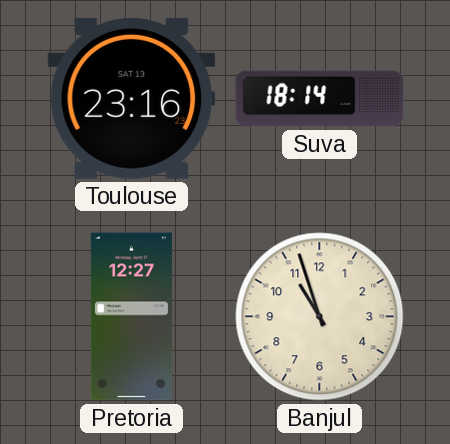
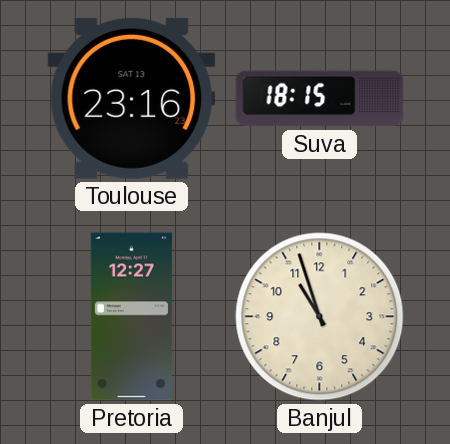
Suva: 18:14 -> 18:15
